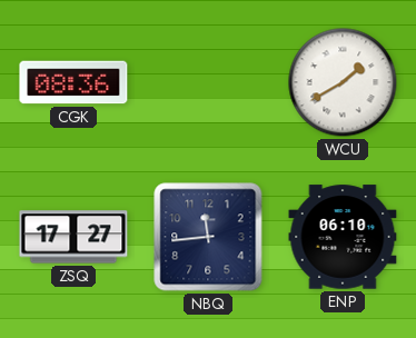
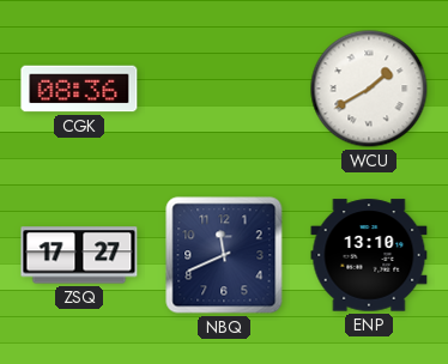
NBQ: 11:44 -> 11:41
ENP: 06:10 -> 13:10
